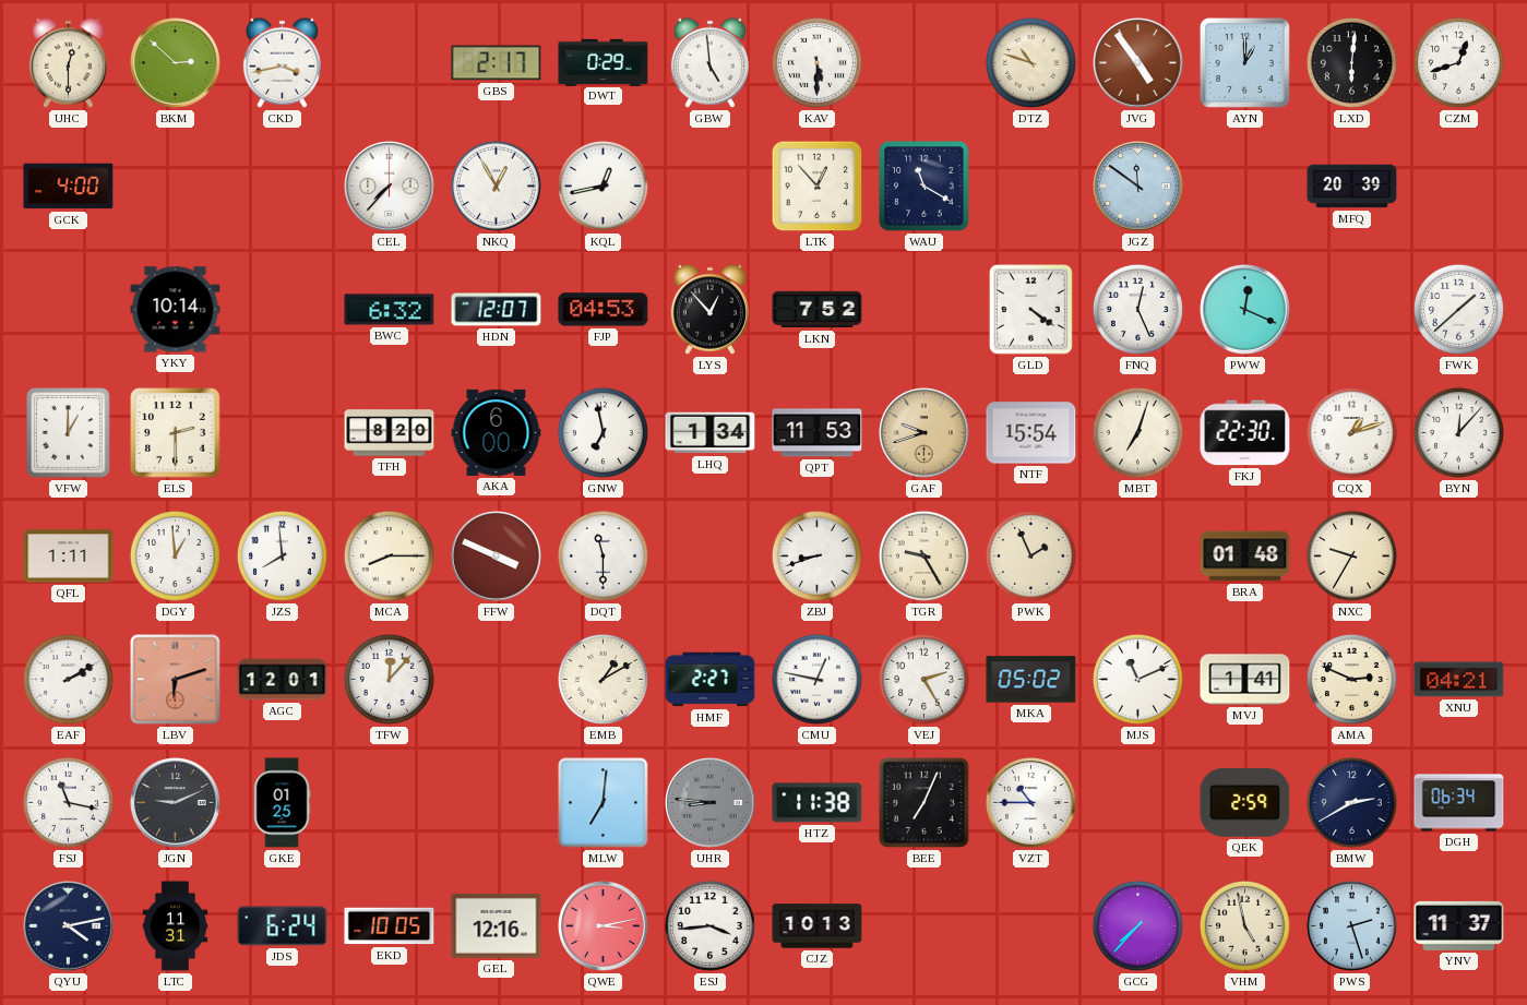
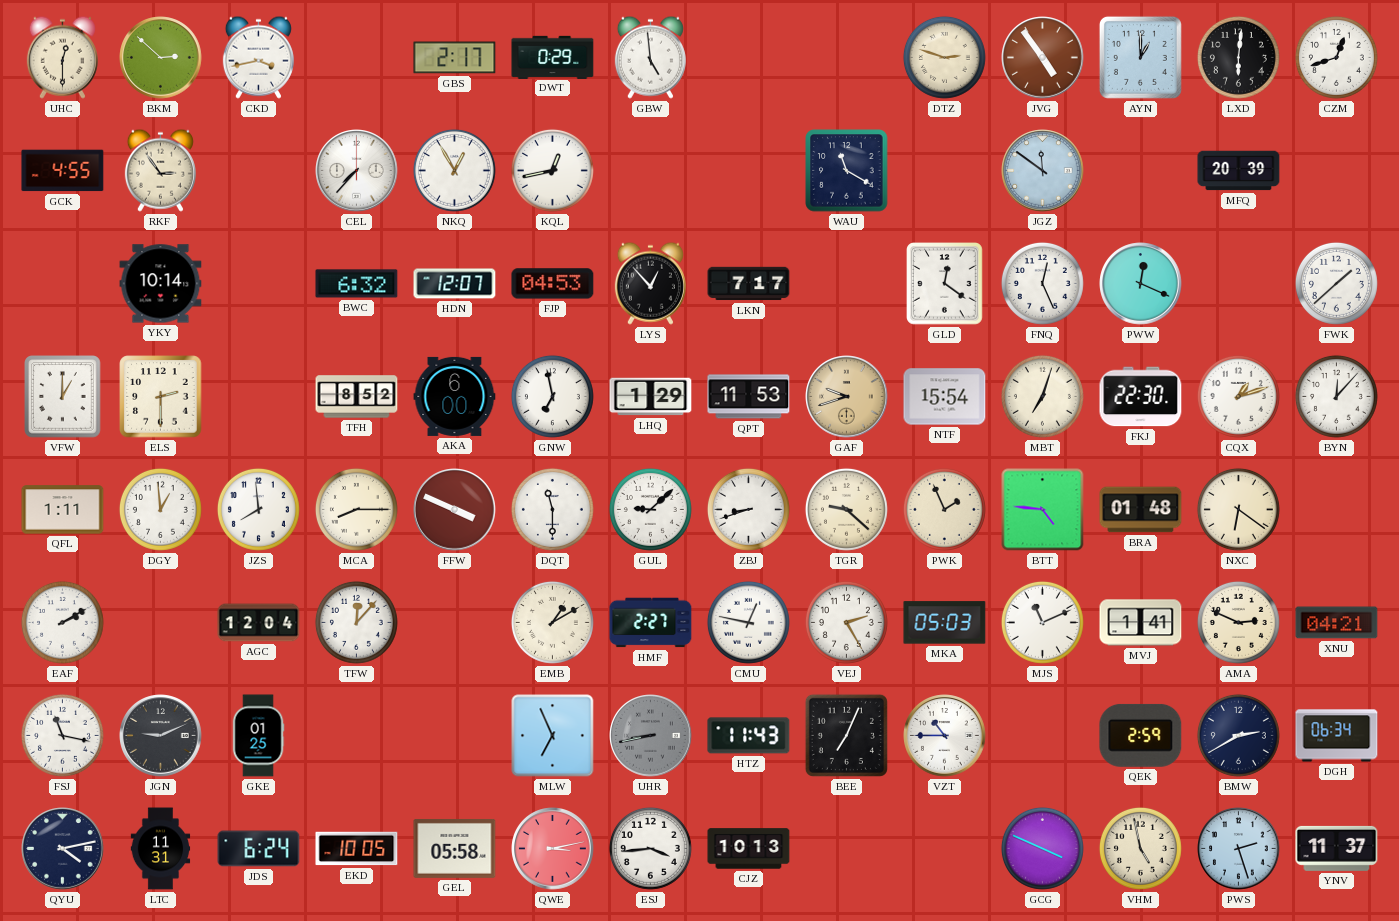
KAV: 5:30 -> none
DTZ: 10:48 -> 2:48
GCK: 4:00 -> 4:55
RKF: none -> 2:54
LTK: 12:53 -> none
LKN: 7:52 -> 7:17
GLD: 4:21 -> 12:21
TFH: 8:20 -> 8:52
LHQ: 1:34 -> 1:29
GUL: none -> 9:08
TGR: 9:25 -> 9:22
BTT: none -> 4:46
NXC: 9:35 -> 6:21
LBV: 6:12 -> none
AGC: 12:01 -> 12:04
MKA: 05:02 -> 05:03
MLW: 7:01 -> 6:56
UHR: 8:46 -> 8:43
HTZ: 11:38 -> 11:43
GEL: 12:16 -> 05:58
GCG: 7:37 -> 3:49
